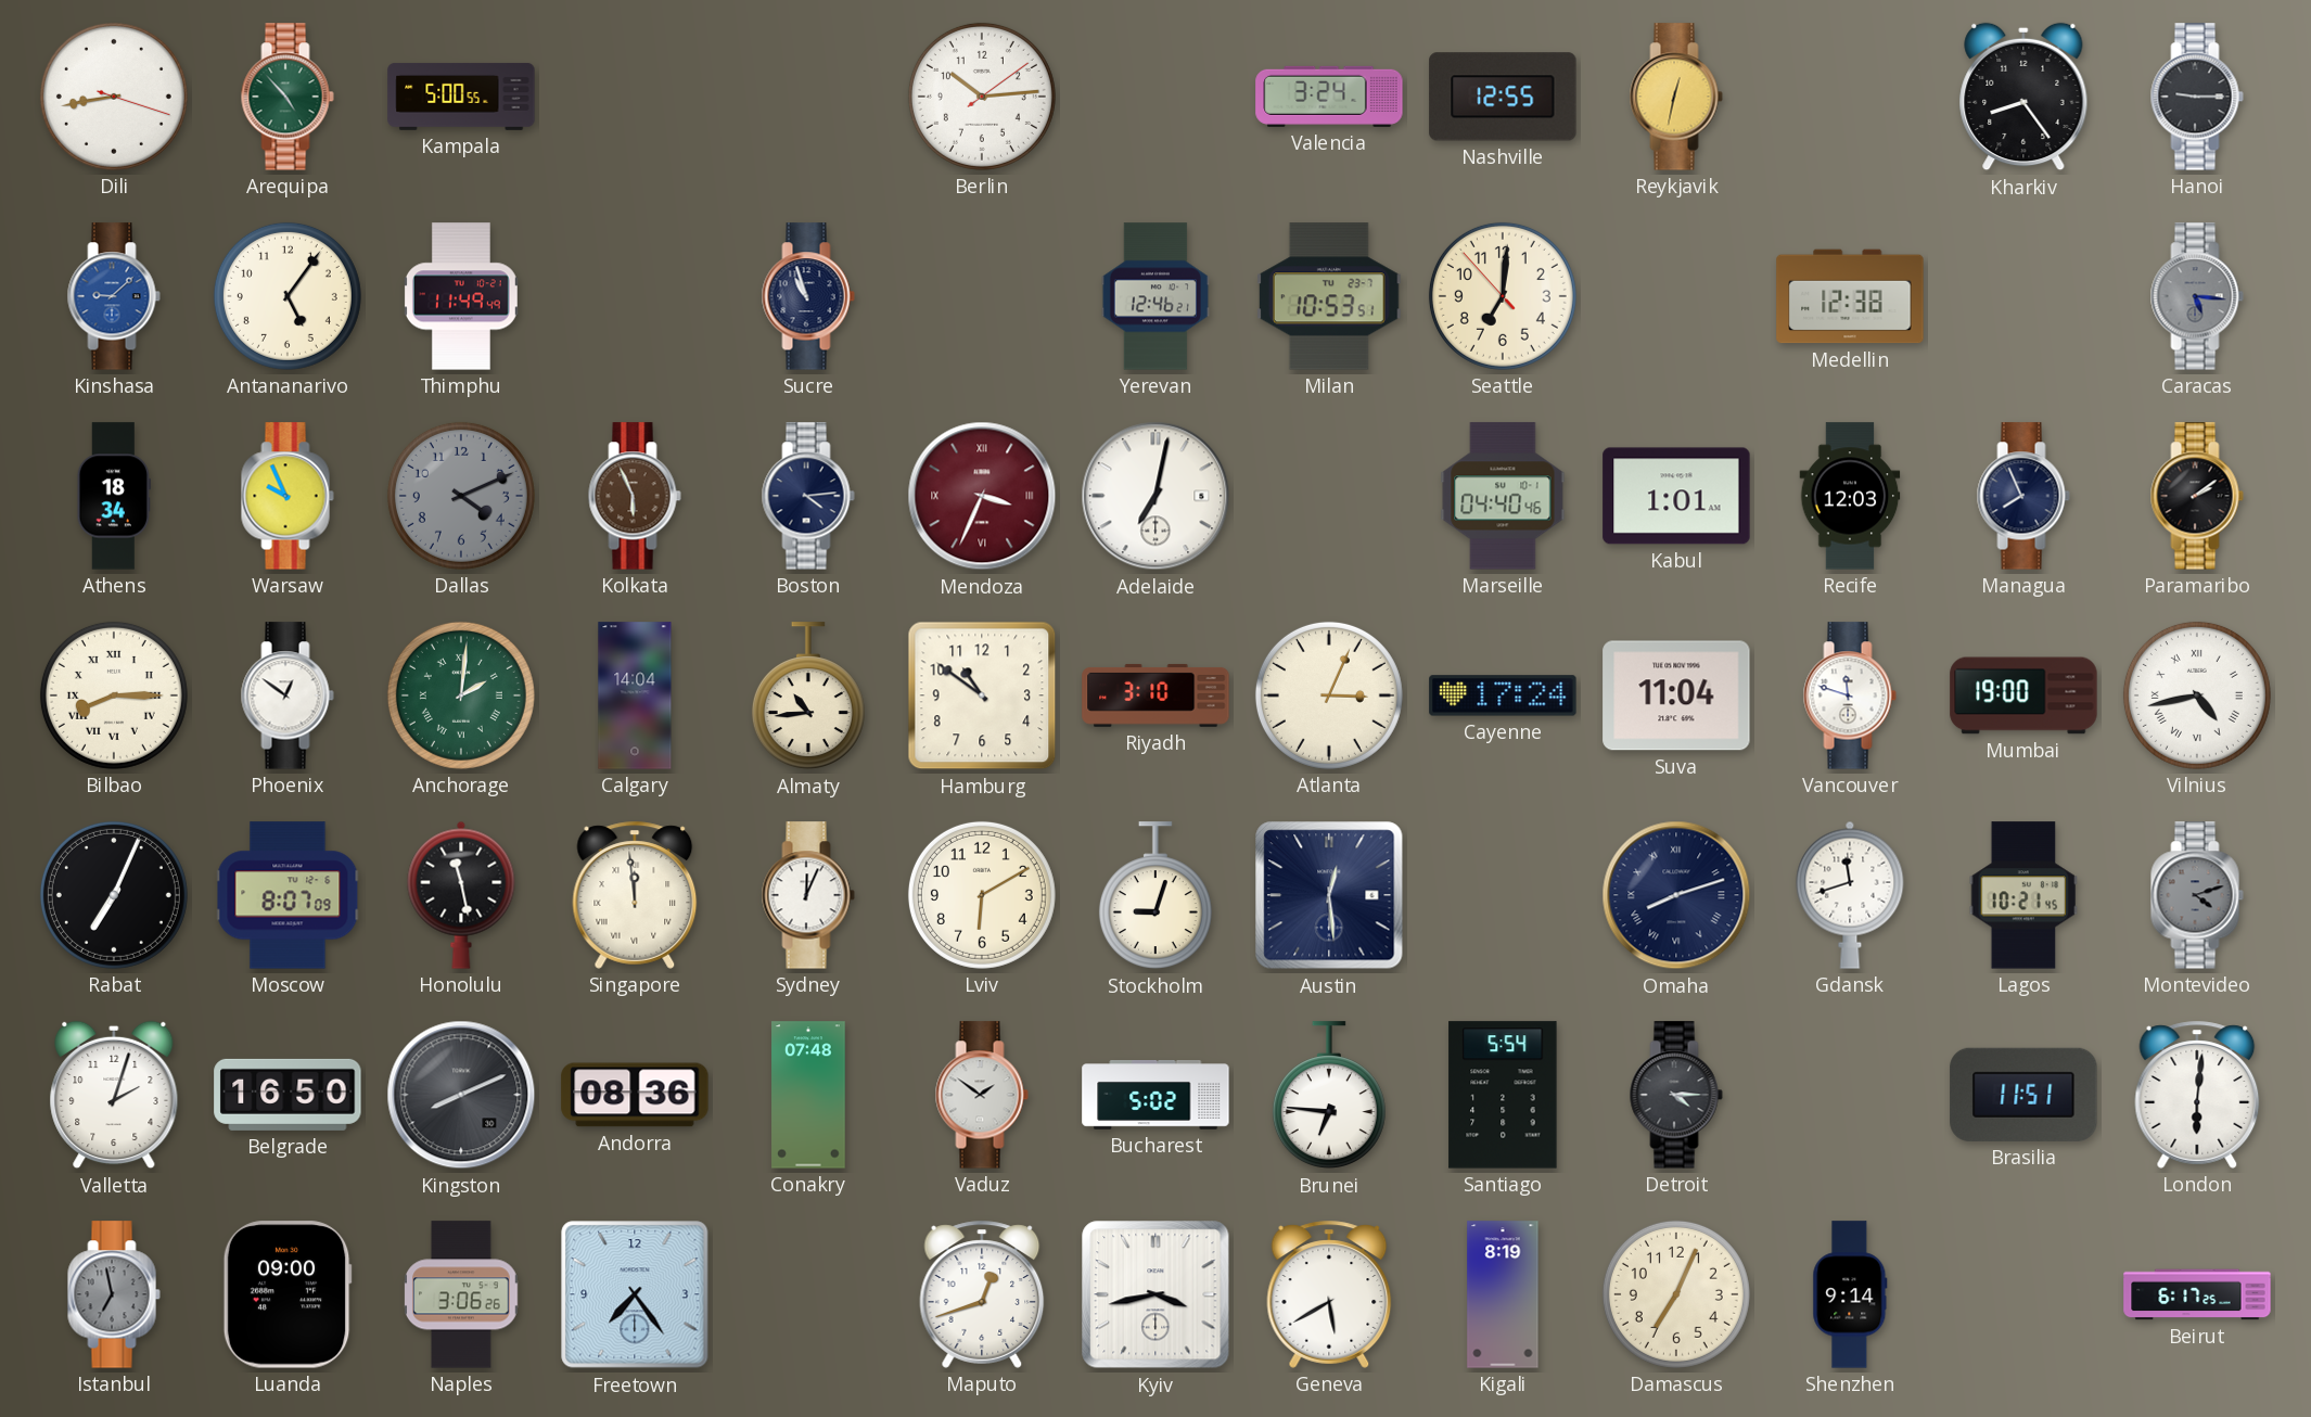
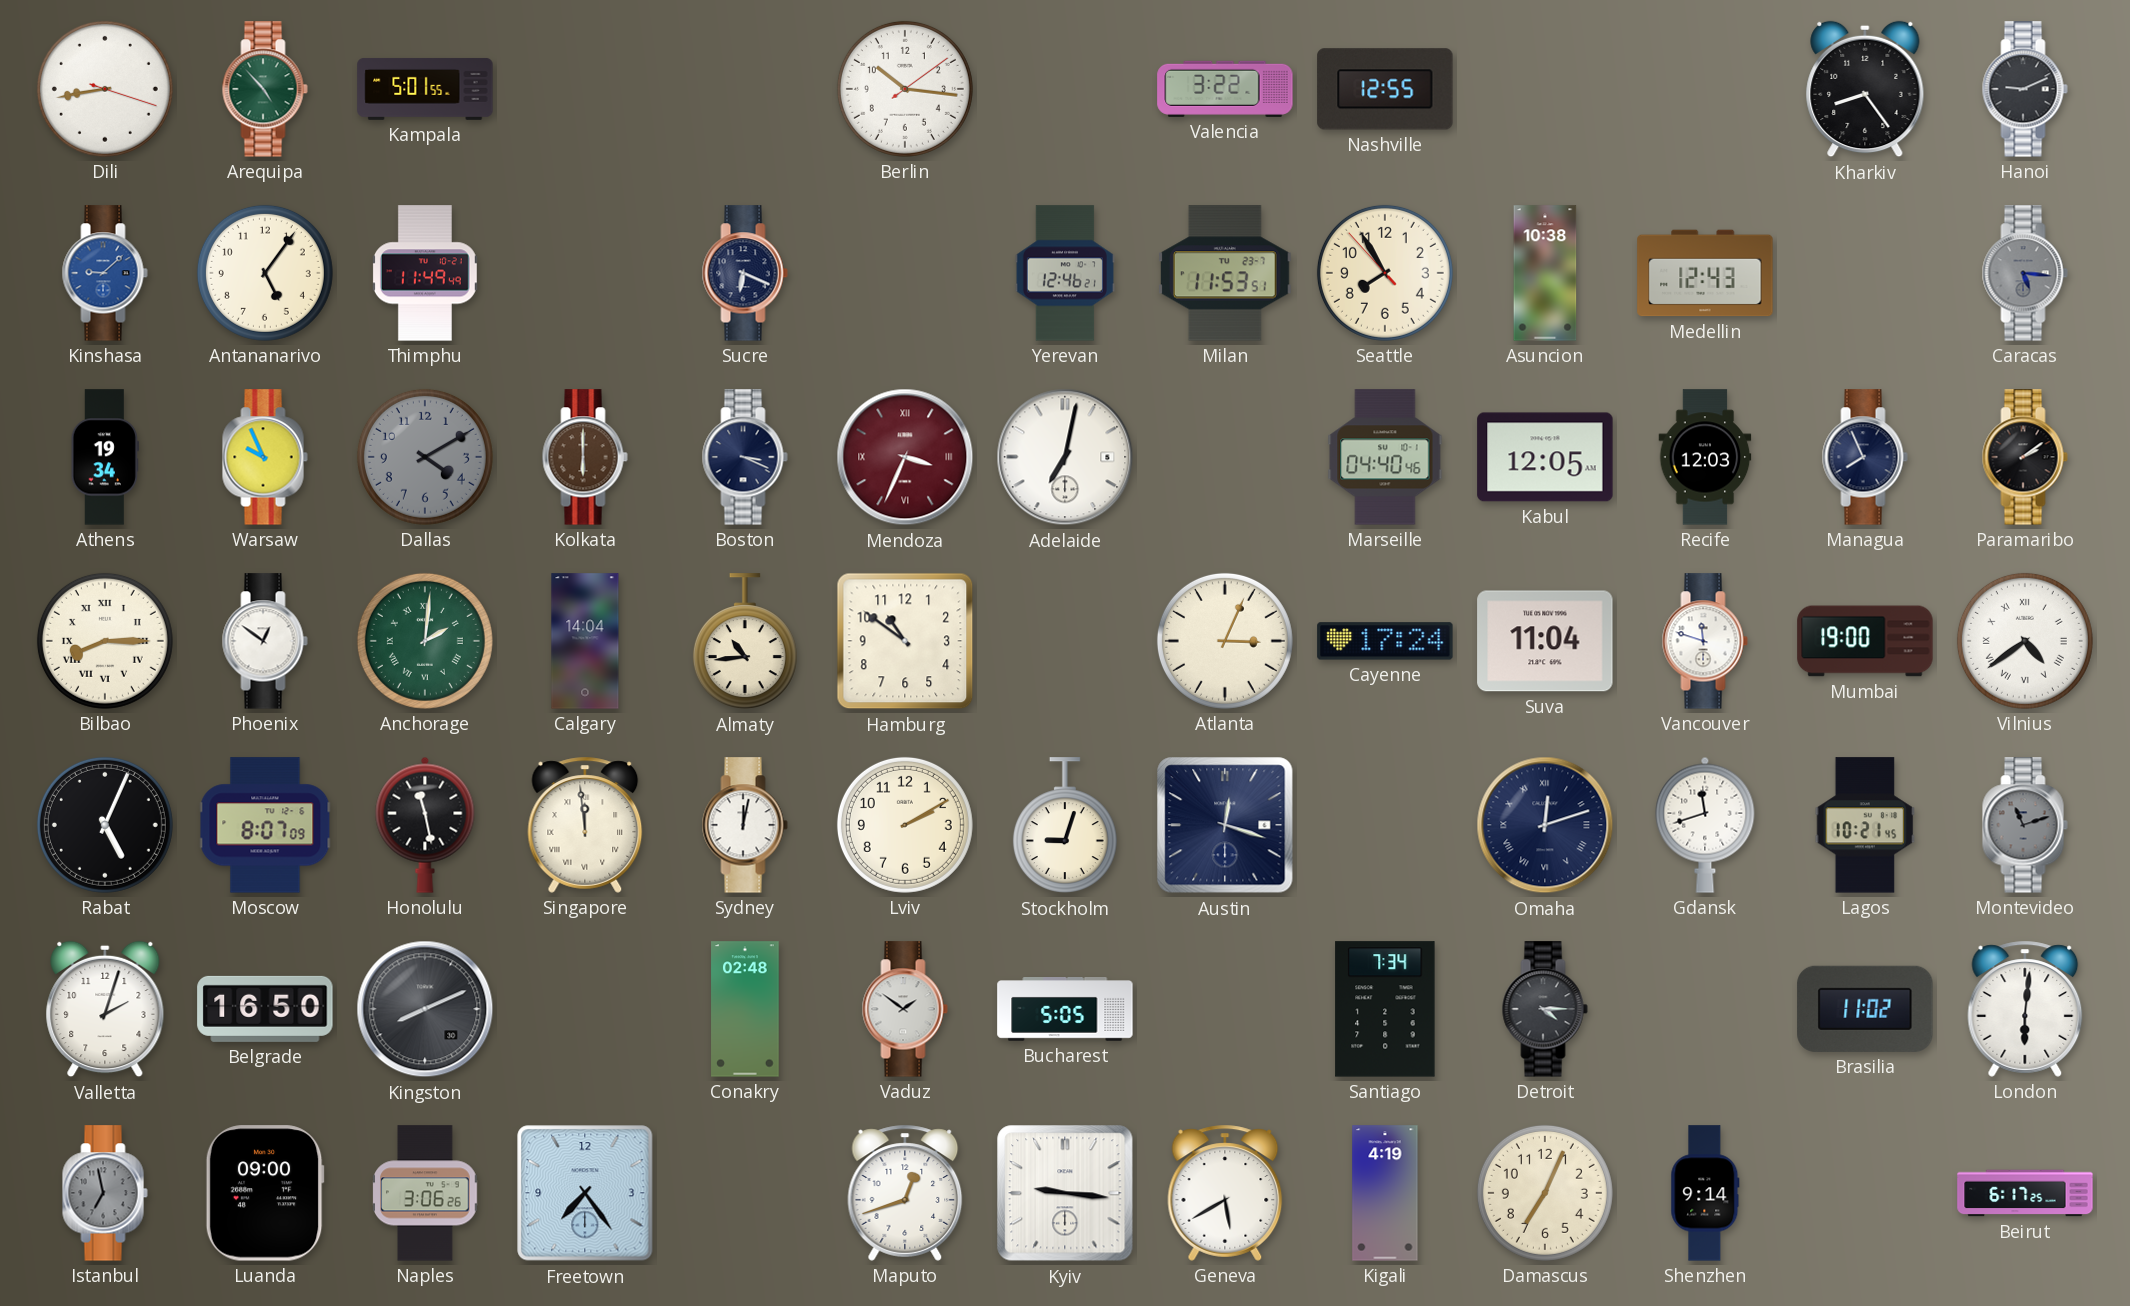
Kampala: 5:00 -> 5:01
Berlin: 10:14 -> 10:16
Valencia: 3:24 -> 3:22
Reykjavik: 12:32 -> none
Hanoi: 9:15 -> 9:11
Sucre: 10:57 -> 6:19
Milan: 10:53 -> 11:53
Seattle: 7:00 -> 7:54
Asuncion: none -> 10:38
Medellin: 12:38 -> 12:43
Athens: 18:34 -> 19:34
Dallas: 4:11 -> 4:10
Kolkata: 5:56 -> 6:00
Boston: 4:14 -> 3:19
Kabul: 1:01 -> 12:05
Riyadh: 3:10 -> none
Vilnius: 4:43 -> 4:39
Rabat: 7:04 -> 5:04
Sydney: 12:04 -> 12:02
Lviv: 6:10 -> 2:10
Austin: 12:29 -> 12:18
Omaha: 8:12 -> 12:12
Montevideo: 4:12 -> 11:12
Andorra: 08:36 -> none
Conakry: 07:48 -> 02:48
Bucharest: 5:02 -> 5:05
Brunei: 6:46 -> none
Santiago: 5:54 -> 7:34
Brasilia: 11:51 -> 11:02
Kyiv: 3:43 -> 9:16
Kigali: 8:19 -> 4:19
